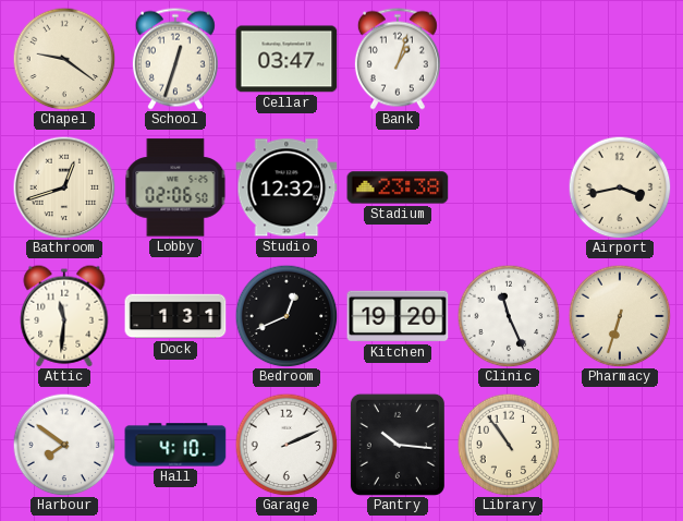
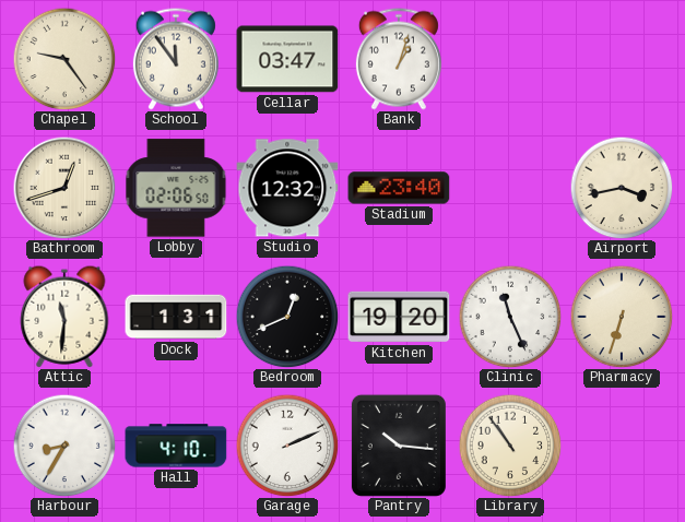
Chapel: 9:21 -> 9:24
School: 12:33 -> 11:54
Stadium: 23:38 -> 23:40
Harbour: 7:51 -> 8:35
